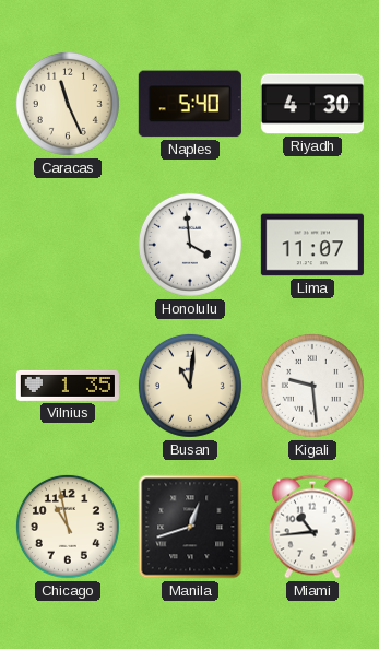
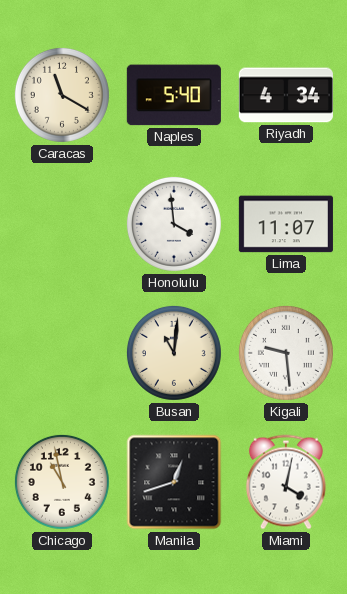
Caracas: 11:26 -> 11:20
Riyadh: 4:30 -> 4:34
Vilnius: 1:35 -> none
Miami: 10:44 -> 4:02
